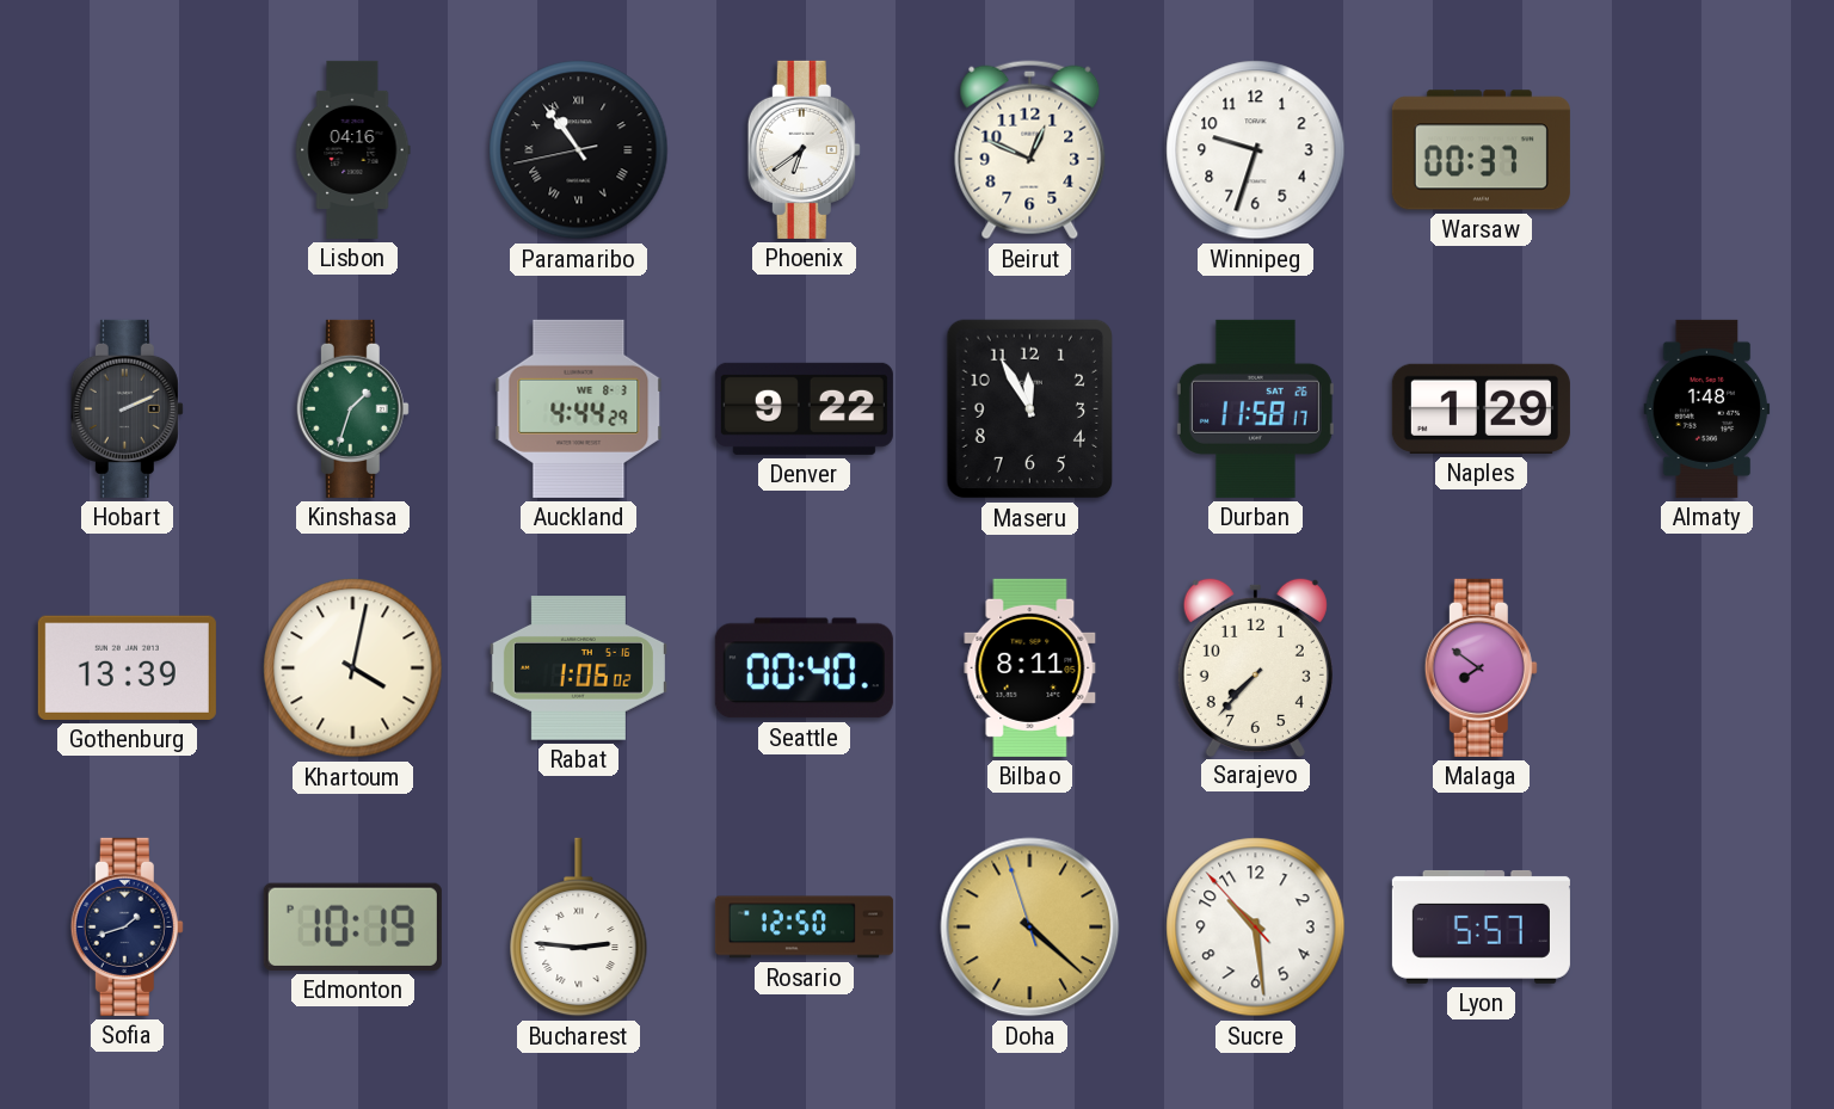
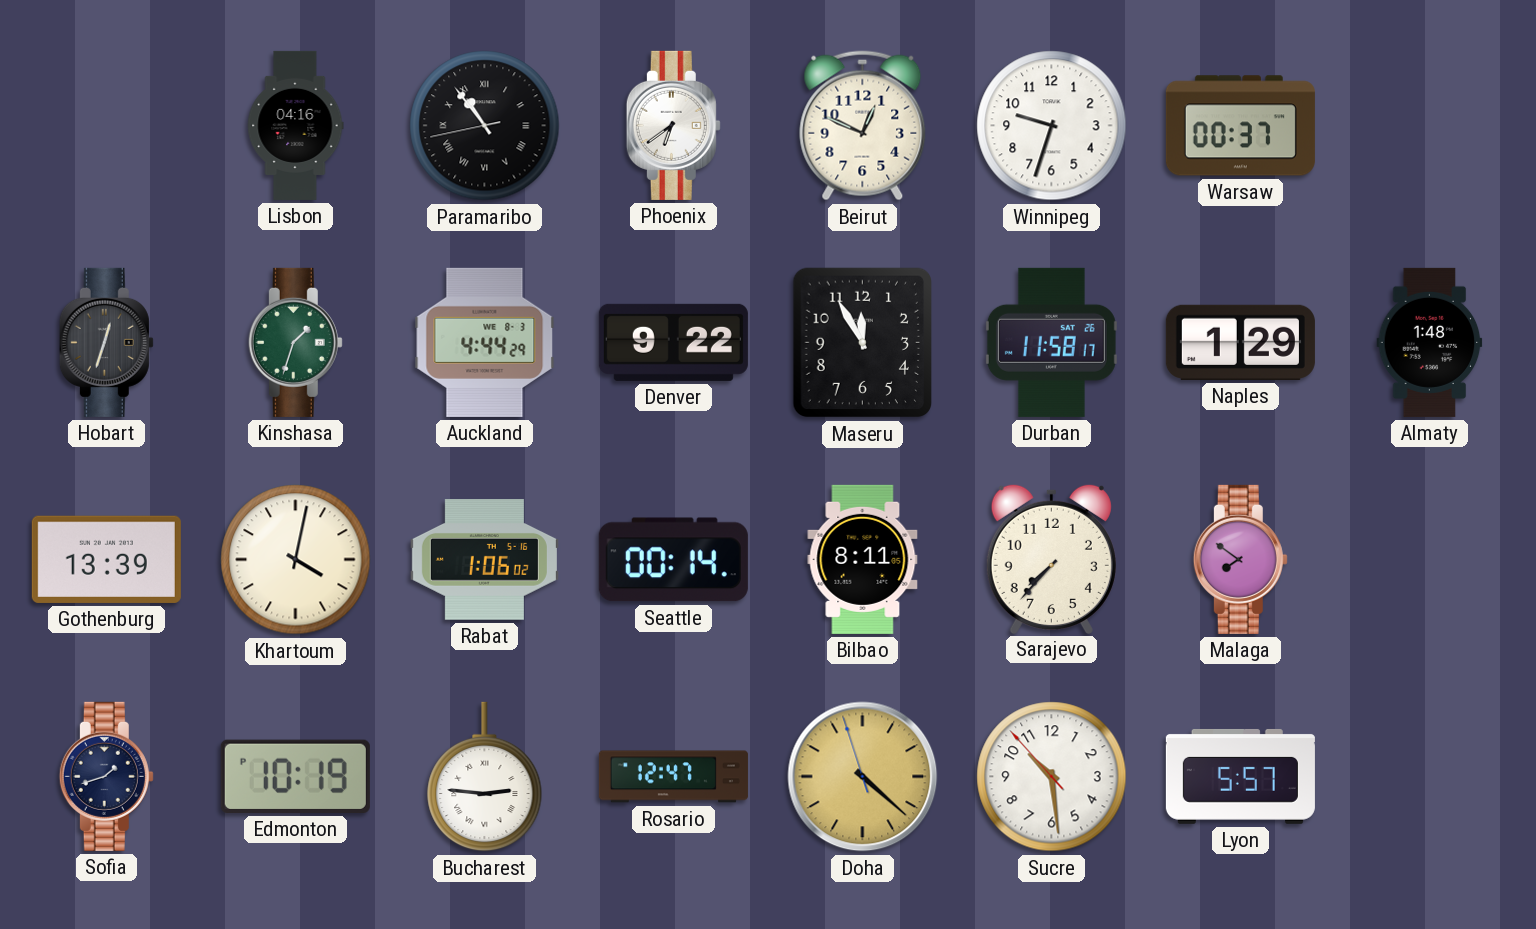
Hobart: 2:11 -> 12:33
Seattle: 00:40 -> 00:14
Rosario: 12:50 -> 12:47
